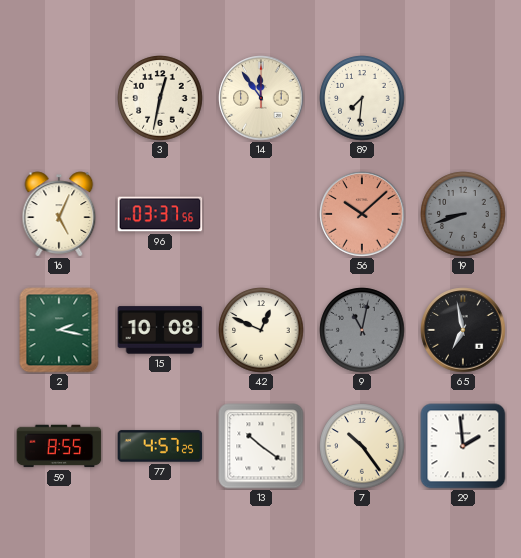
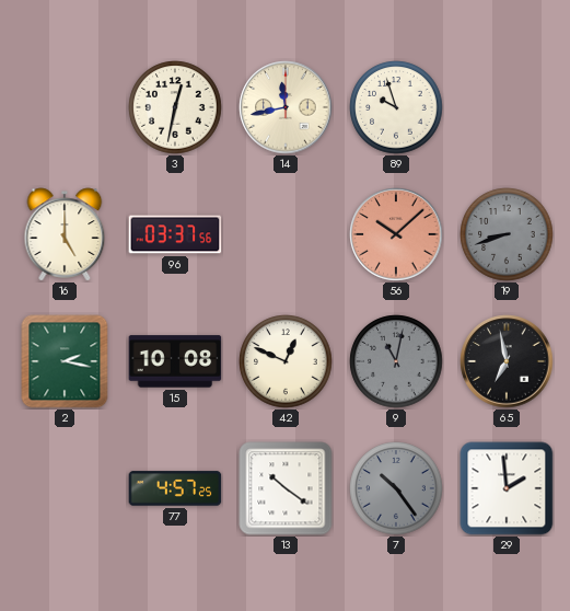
14: 11:54 -> 11:43
89: 7:31 -> 9:57
16: 5:04 -> 5:00
59: 8:55 -> none
7 dial: cream -> grey
